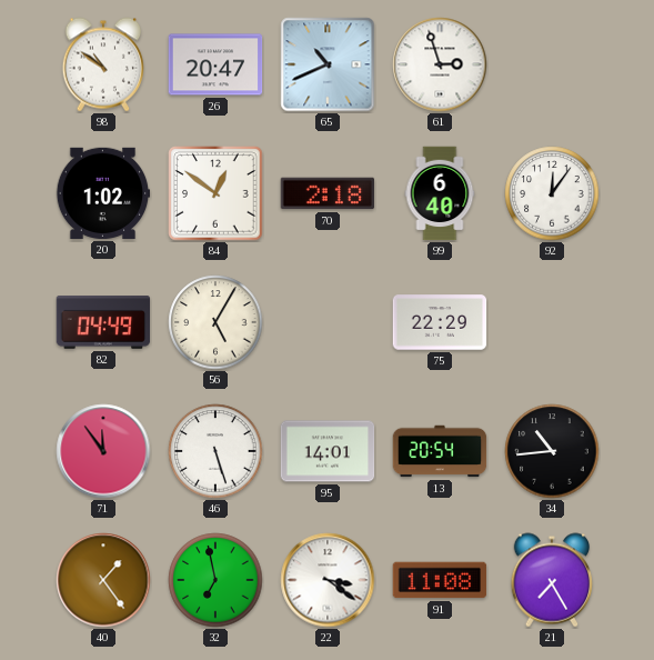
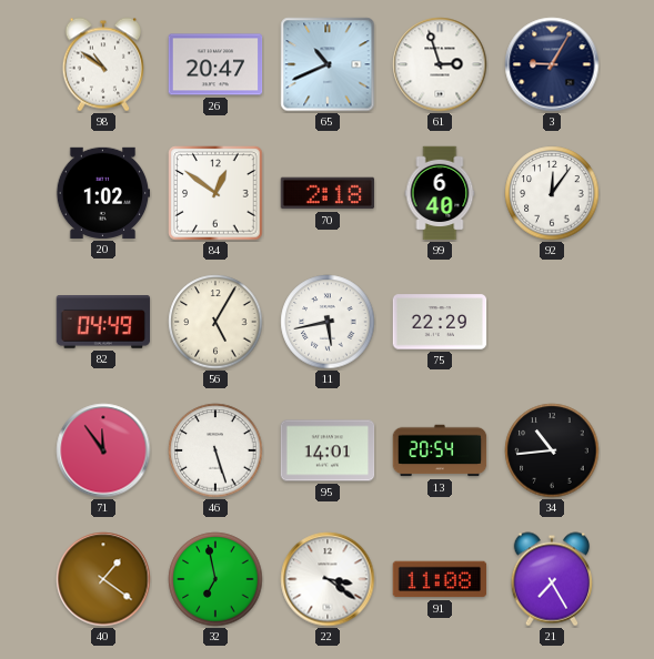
3: none -> 9:05
11: none -> 5:43
40: 1:24 -> 1:21
